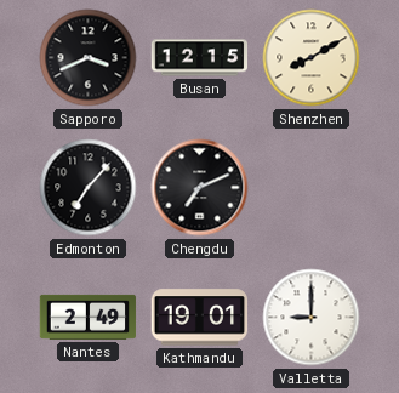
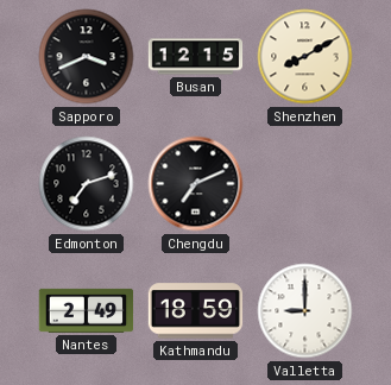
Edmonton: 7:07 -> 7:12
Kathmandu: 19:01 -> 18:59
